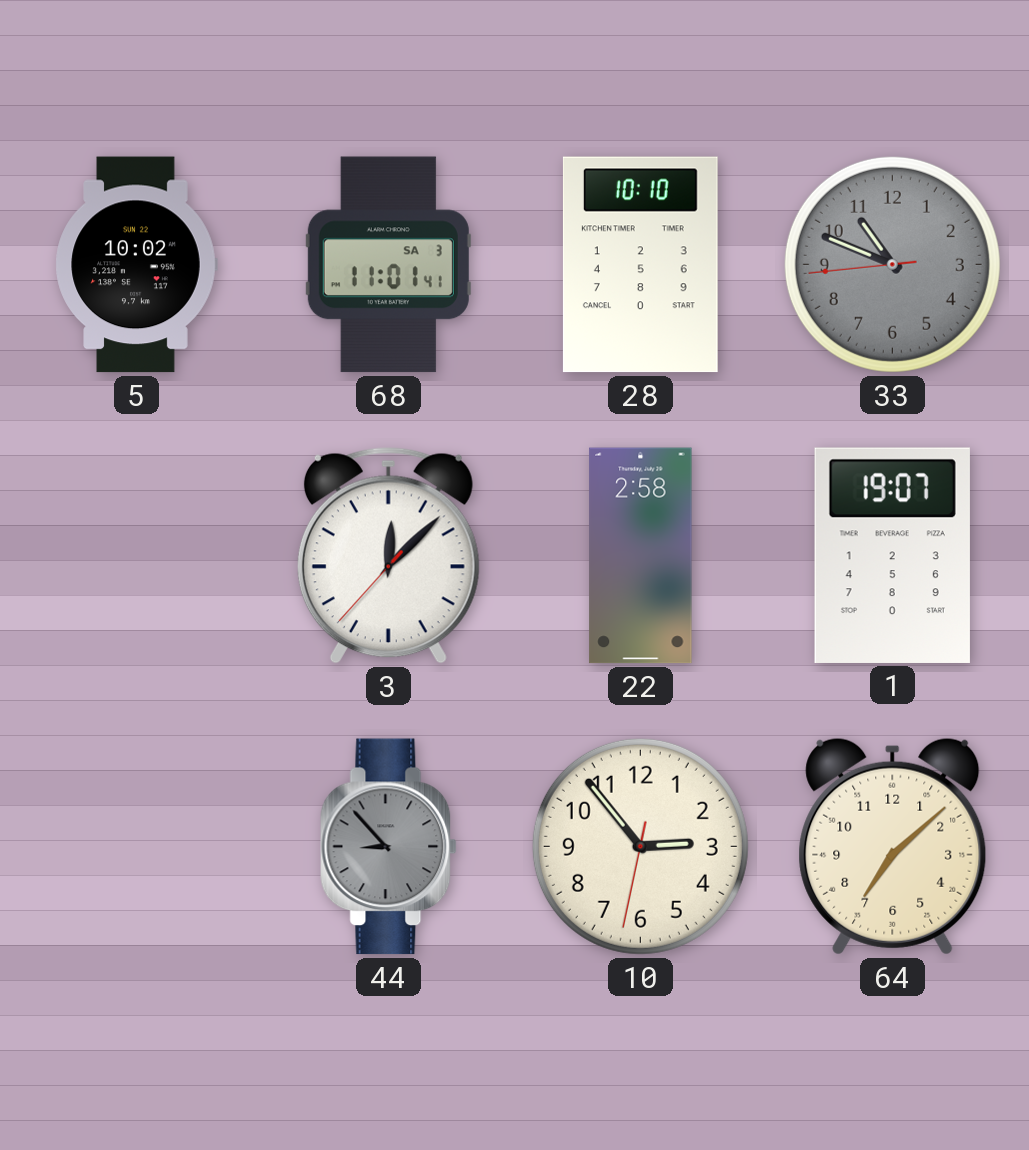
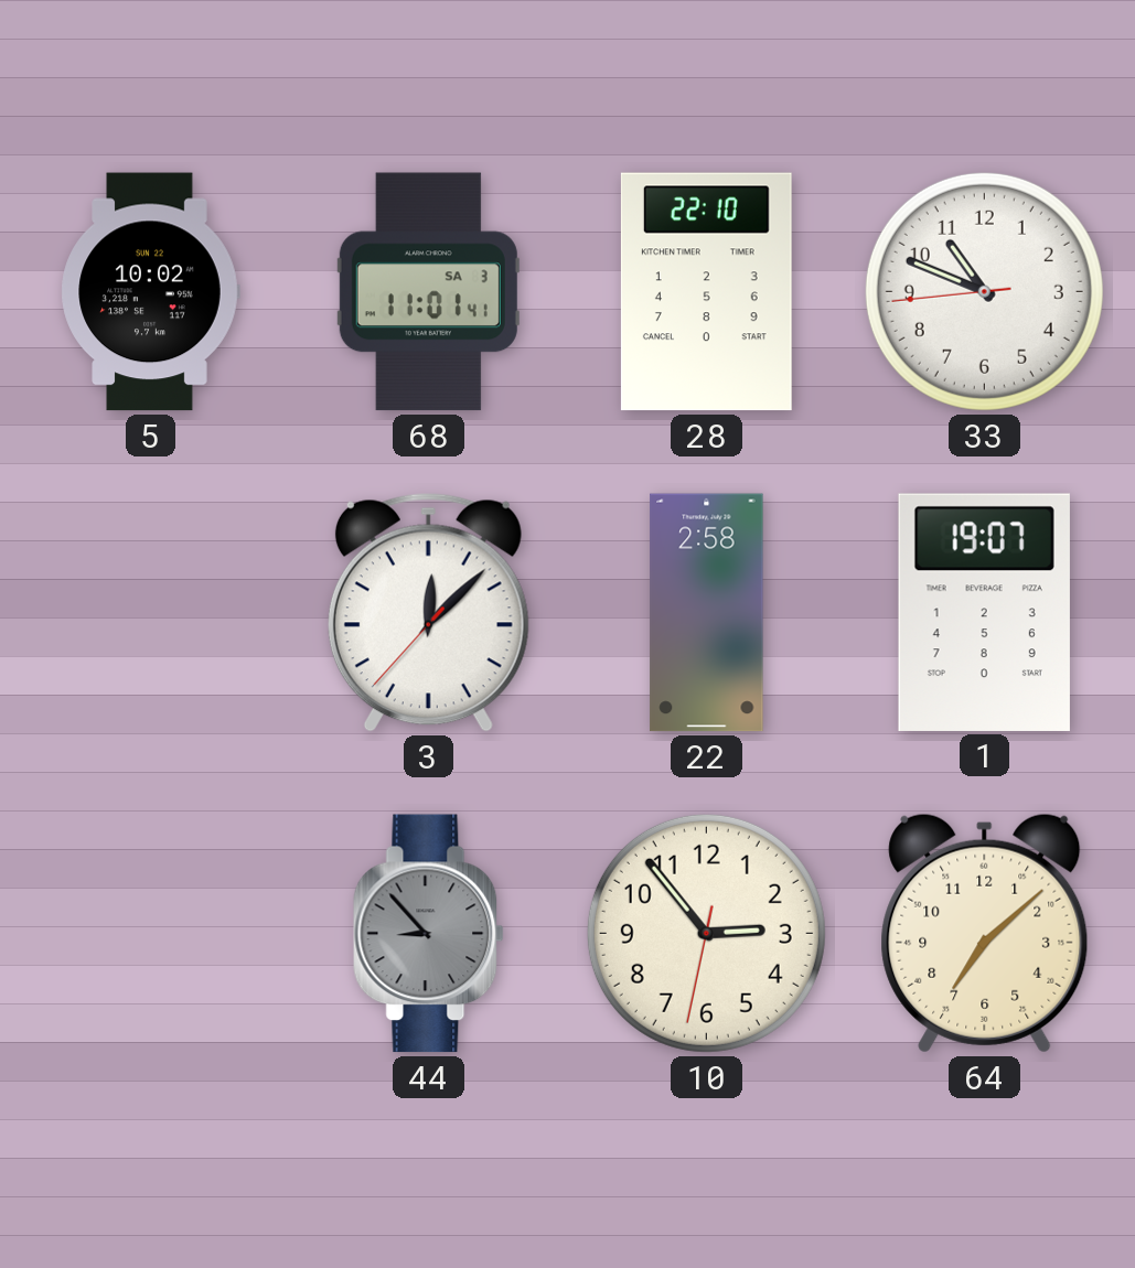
28: 10:10 -> 22:10
33 dial: grey -> white
